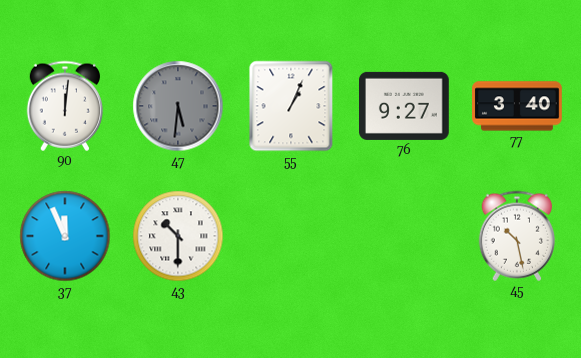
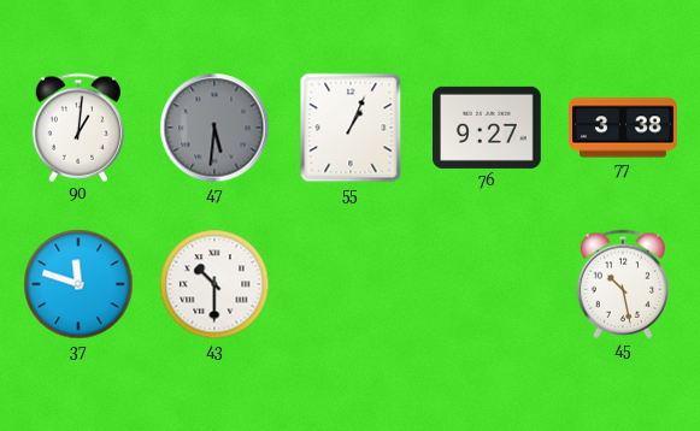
90: 12:01 -> 1:01
77: 3:40 -> 3:38
37: 11:56 -> 11:48
